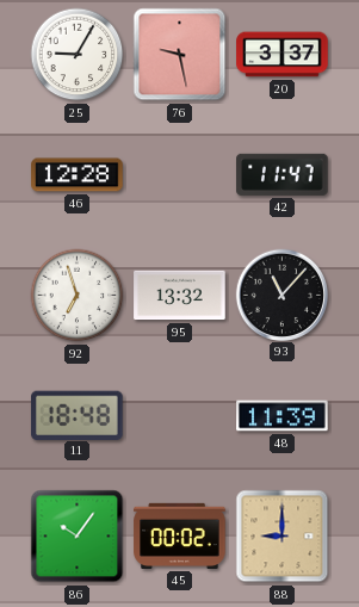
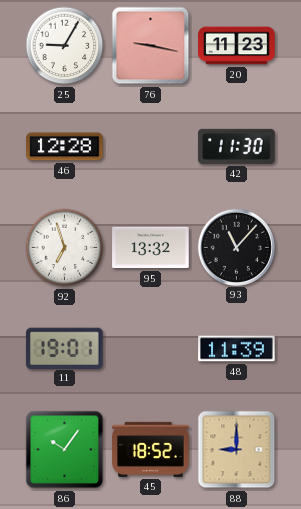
76: 9:28 -> 9:17
20: 3:37 -> 11:23
42: 11:47 -> 11:30
11: 18:48 -> 19:01
45: 00:02 -> 18:52
